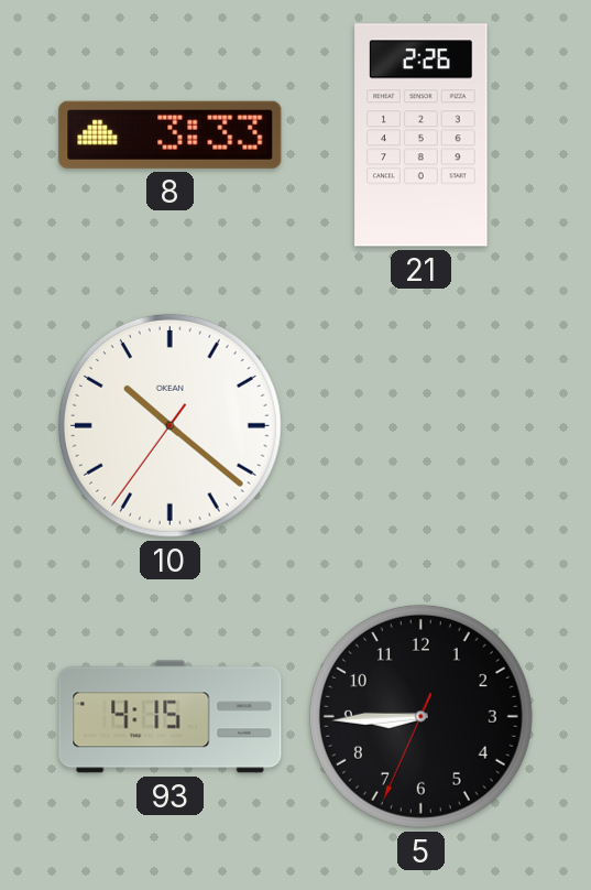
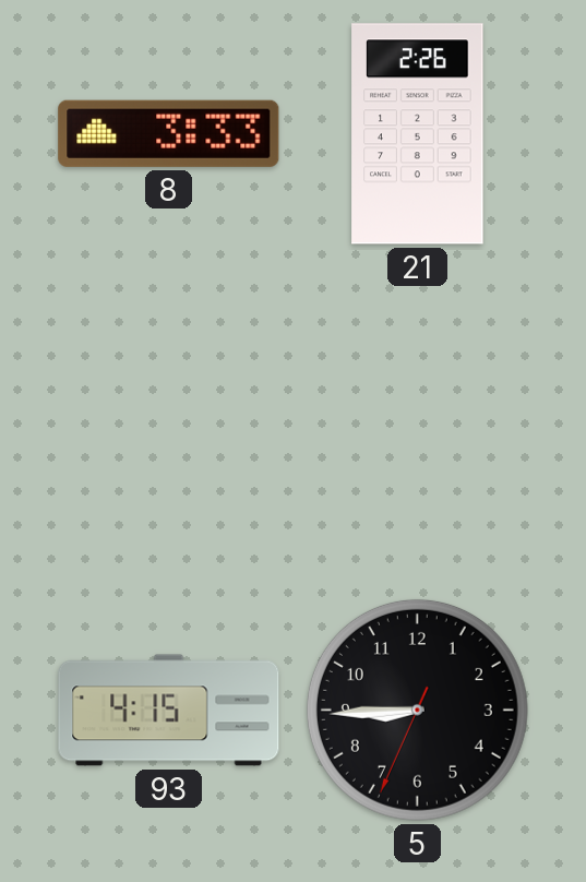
10: 10:21 -> none
